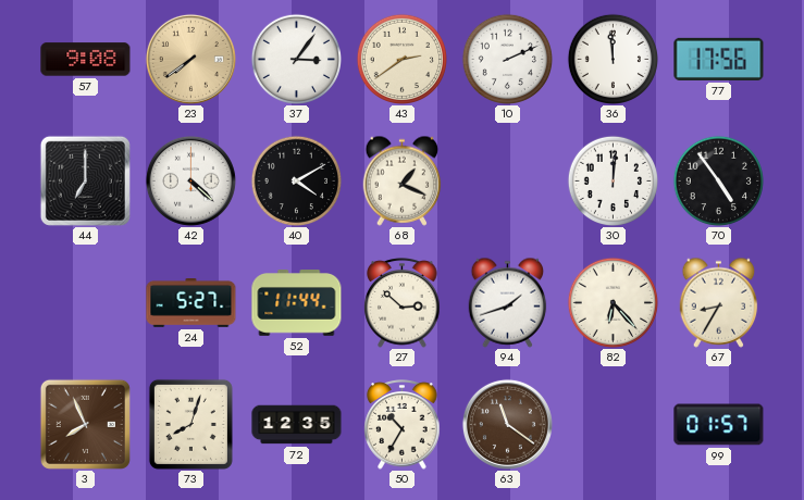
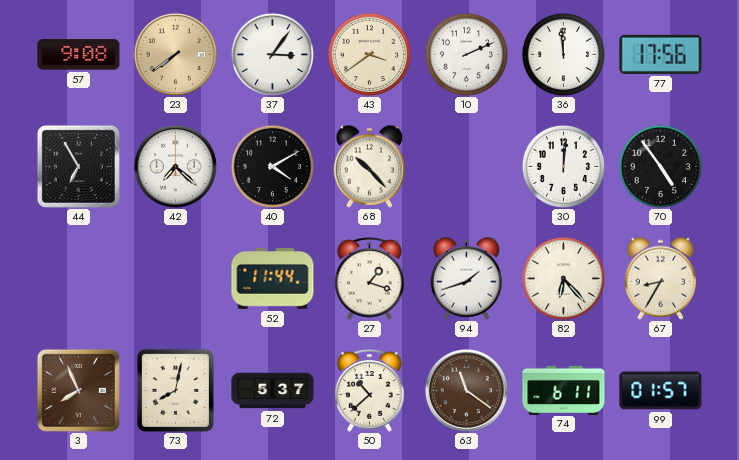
43: 2:39 -> 3:39
44: 7:00 -> 6:55
42: 4:22 -> 7:22
68: 1:19 -> 10:23
24: 5:27 -> none
27: 2:52 -> 1:18
73: 8:03 -> 8:02
72: 12:35 -> 5:37
50: 10:35 -> 10:38
74: none -> 6:11
